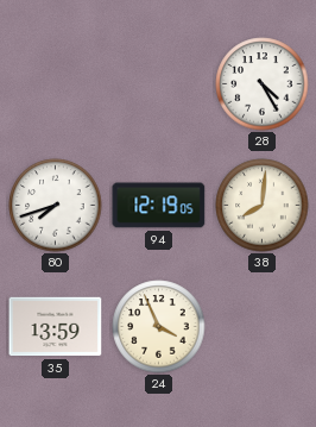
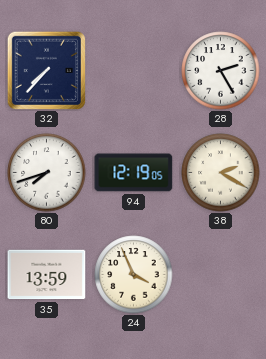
32: none -> 7:37
28: 4:25 -> 2:25
38: 8:01 -> 2:20
